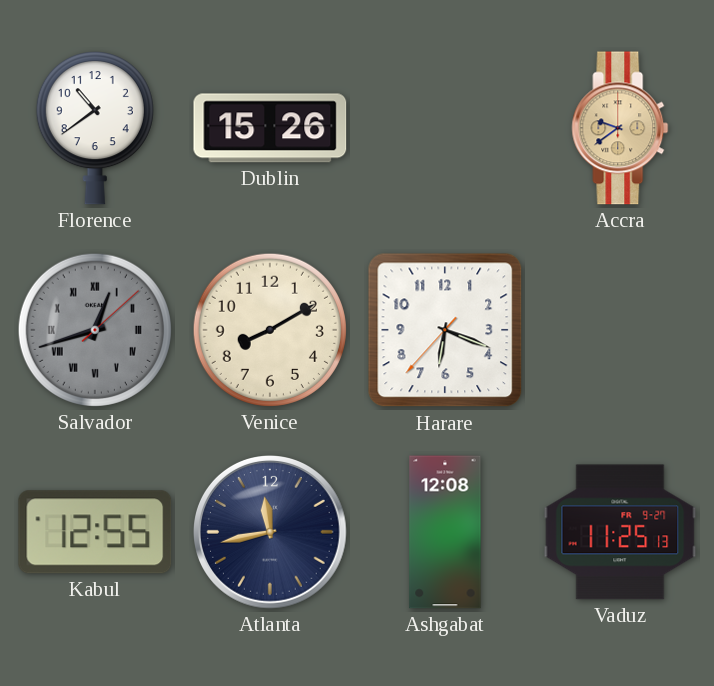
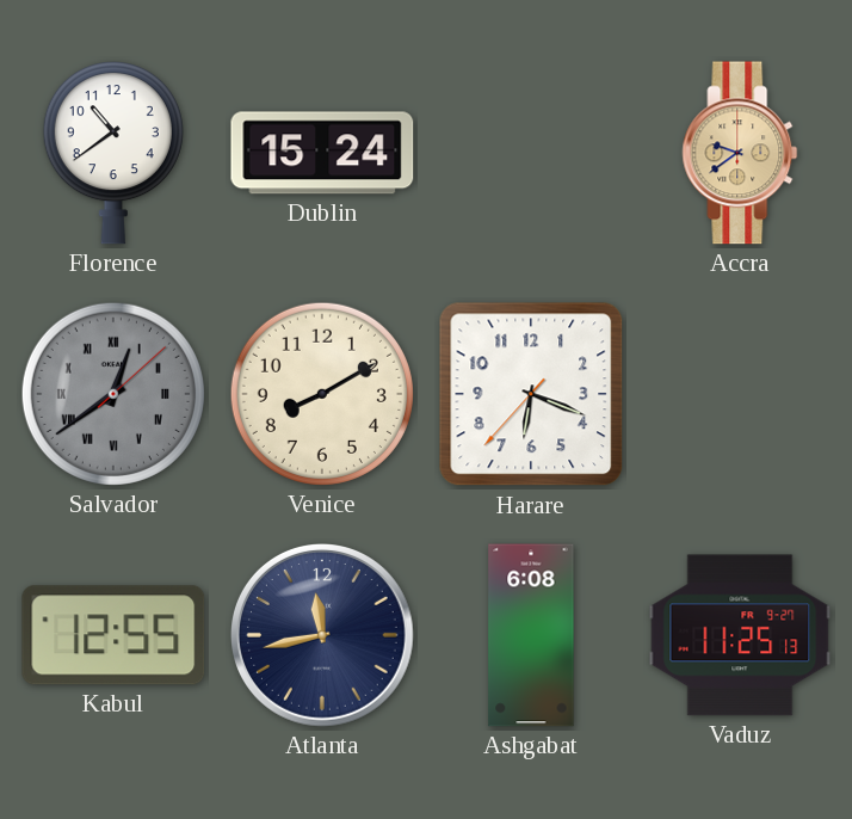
Dublin: 15:26 -> 15:24
Salvador: 12:42 -> 12:39
Ashgabat: 12:08 -> 6:08
